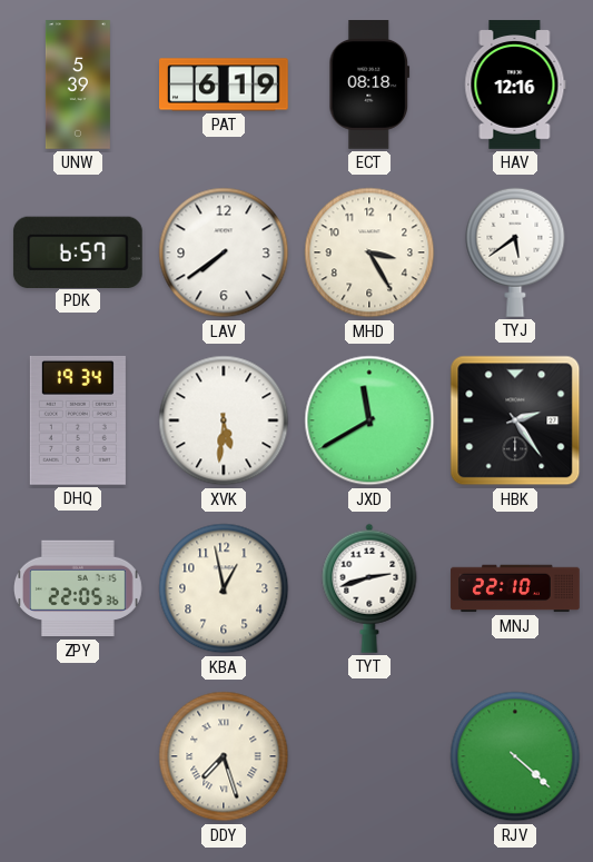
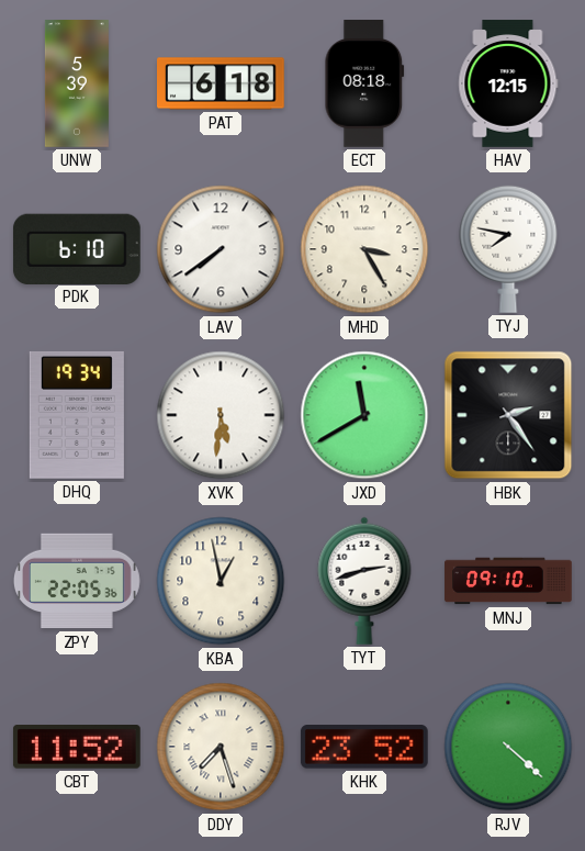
PAT: 6:19 -> 6:18
HAV: 12:16 -> 12:15
PDK: 6:57 -> 6:10
TYJ: 5:39 -> 7:47
MNJ: 22:10 -> 09:10
CBT: none -> 11:52
KHK: none -> 23:52
